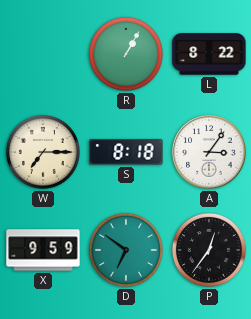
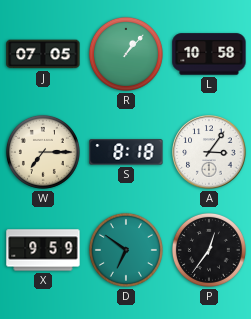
J: none -> 07:05
R: 1:05 -> 1:07
L: 8:22 -> 10:58
